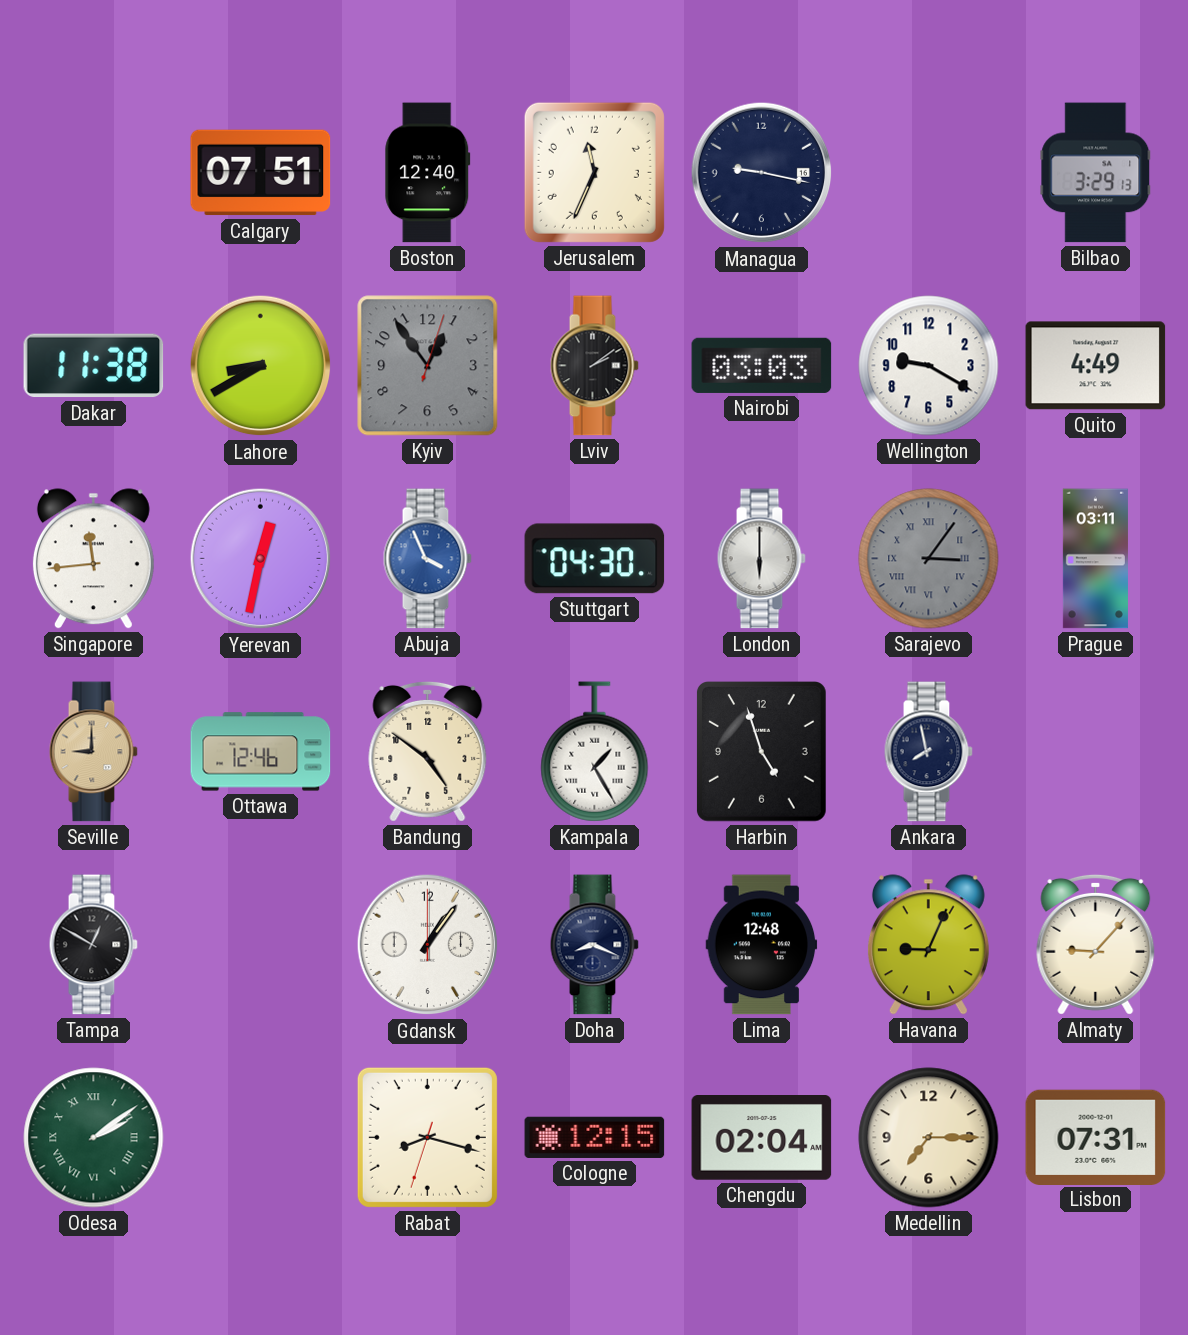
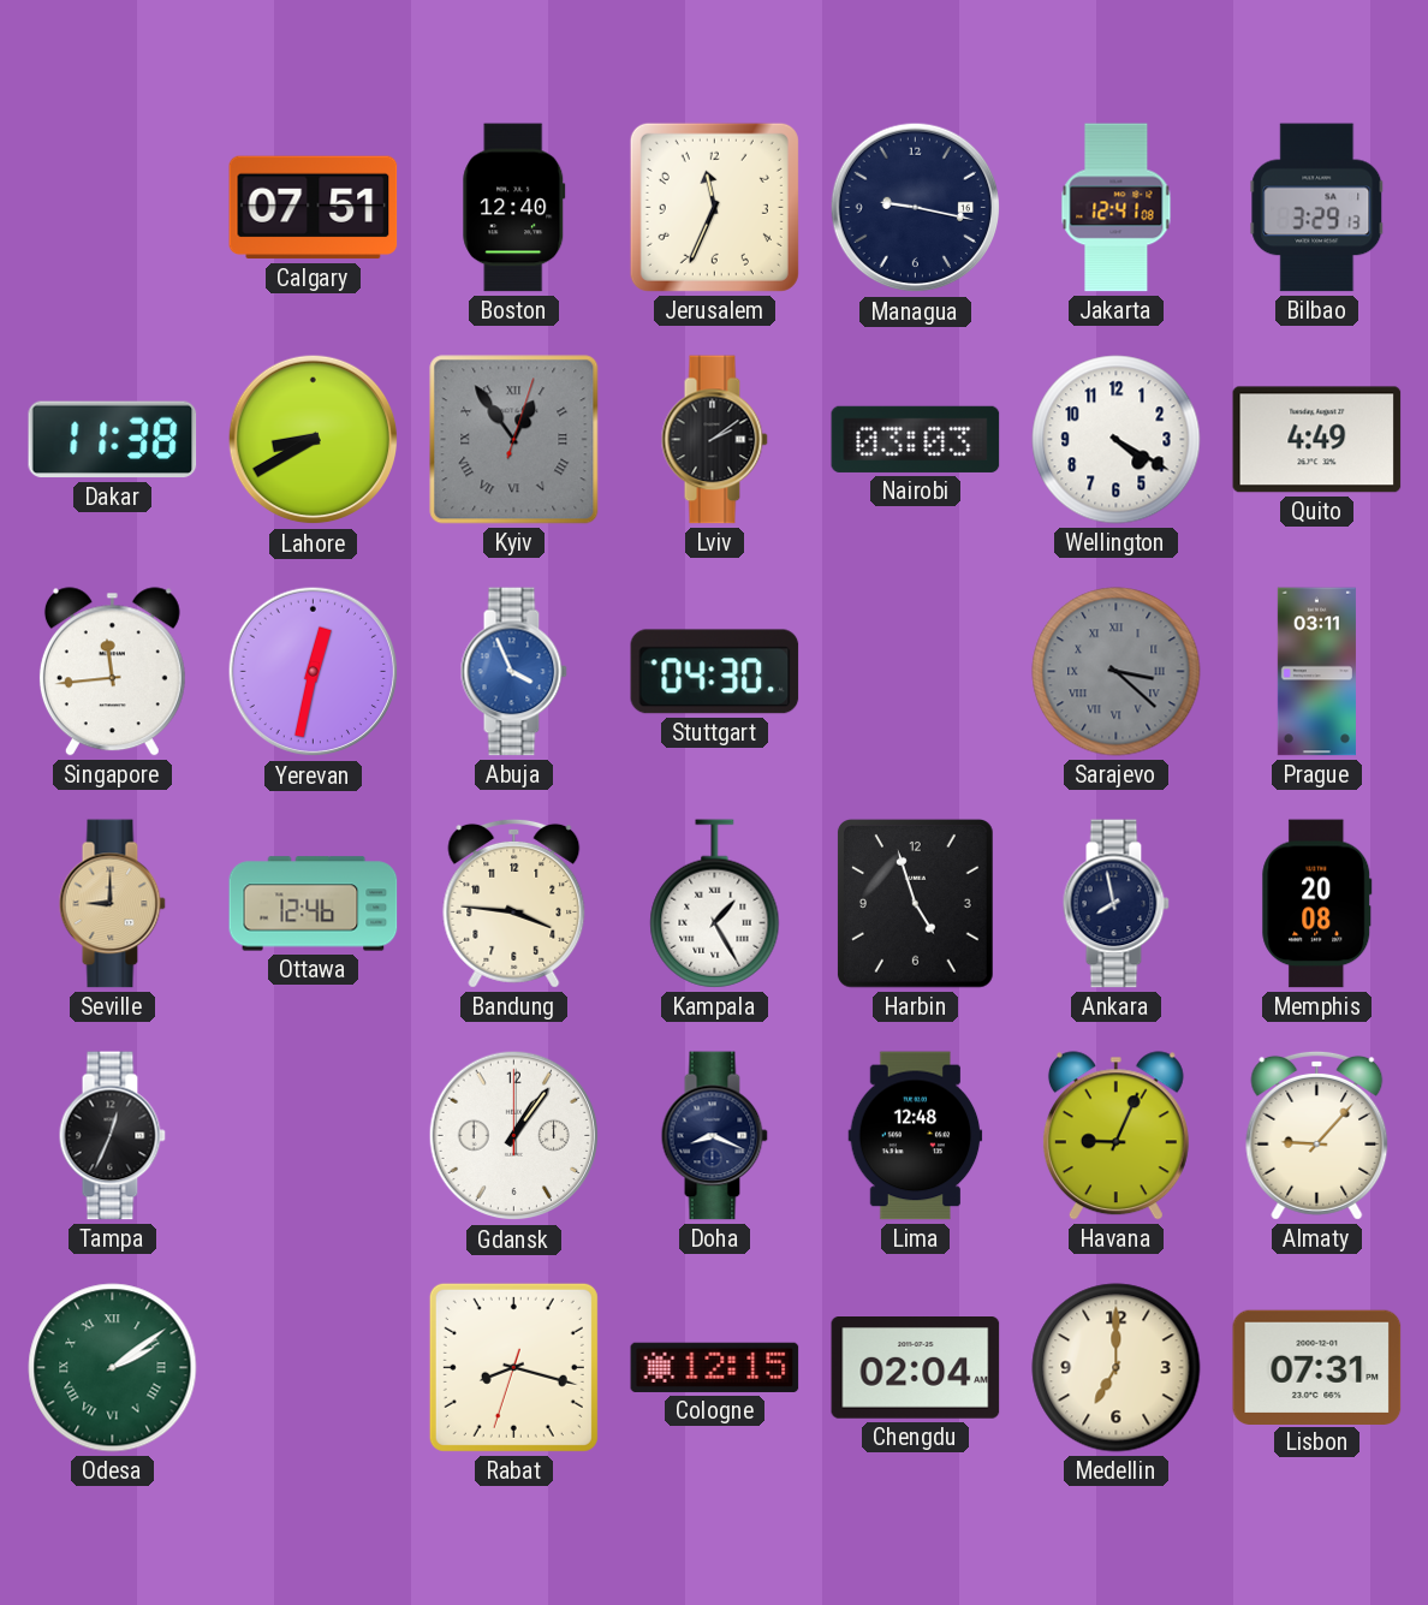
Jakarta: none -> 12:41
Kyiv numerals: Arabic -> Roman
Wellington: 9:20 -> 4:20
London: 6:00 -> none
Sarajevo: 3:06 -> 3:22
Bandung: 4:51 -> 3:46
Memphis: none -> 20:08
Tampa: 12:50 -> 12:34
Medellin: 7:15 -> 7:00
